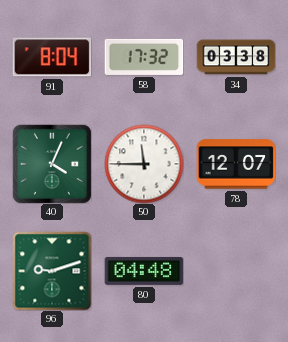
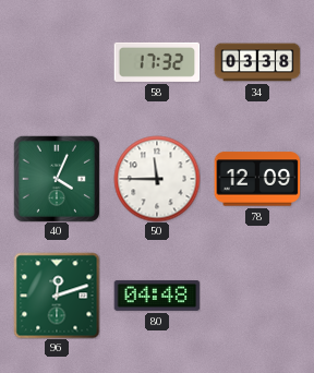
91: 8:04 -> none
78: 12:07 -> 12:09
96: 9:12 -> 12:12
